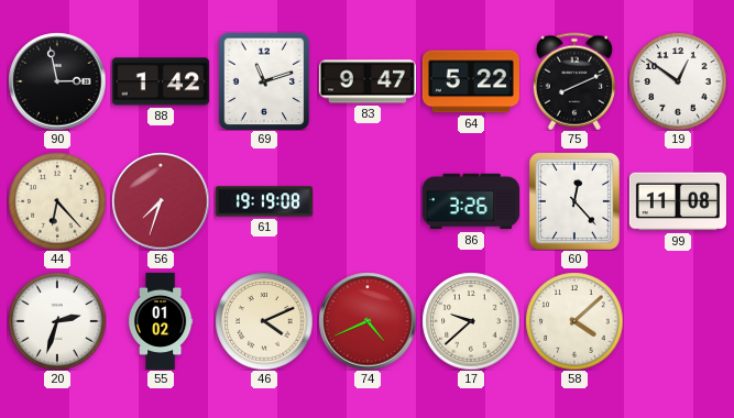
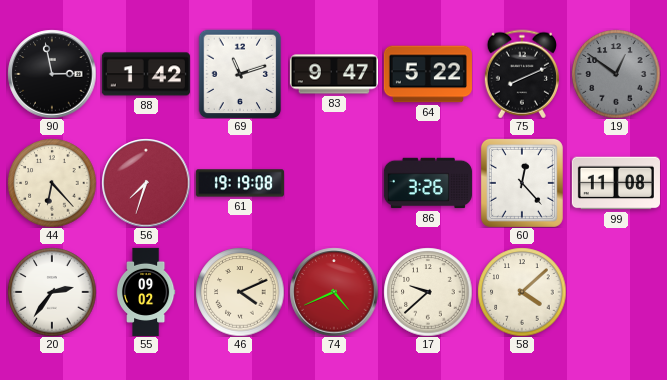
19 dial: white -> grey
20: 2:33 -> 2:36
55: 01:02 -> 09:02
